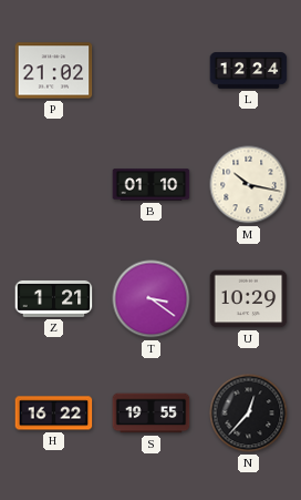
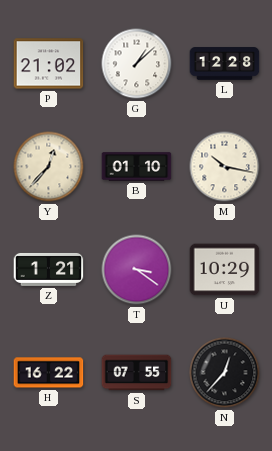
G: none -> 1:08
L: 12:24 -> 12:28
Y: none -> 12:37
S: 19:55 -> 07:55
